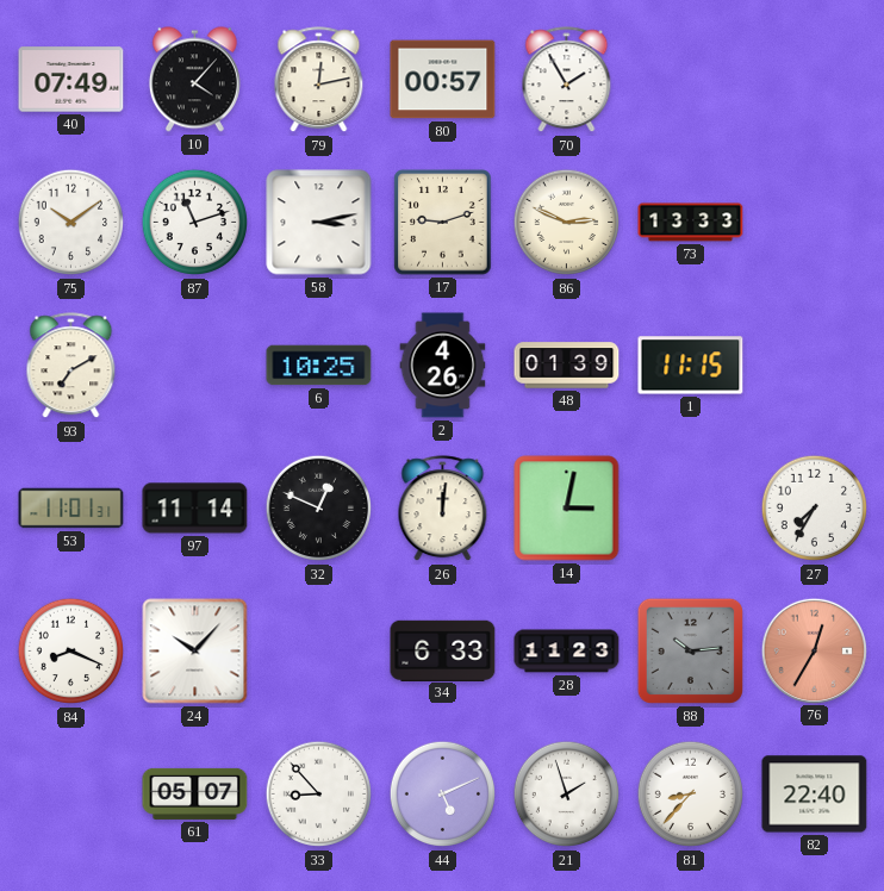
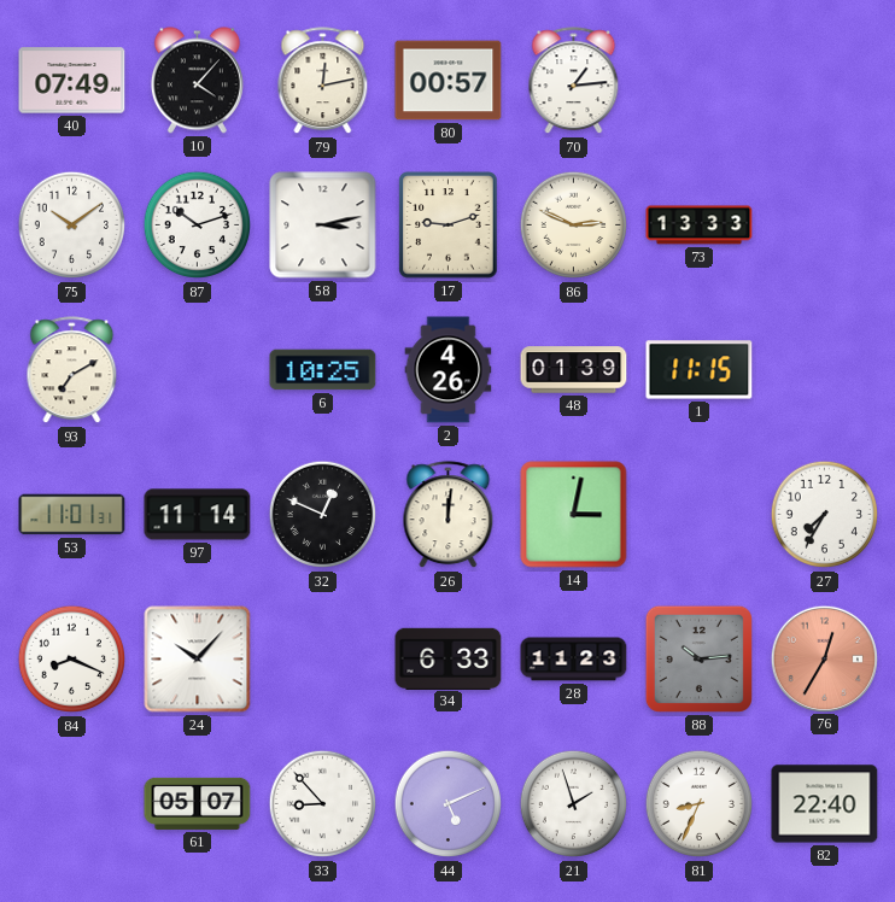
70: 1:55 -> 1:14
87: 11:12 -> 10:12
81: 8:37 -> 8:34
